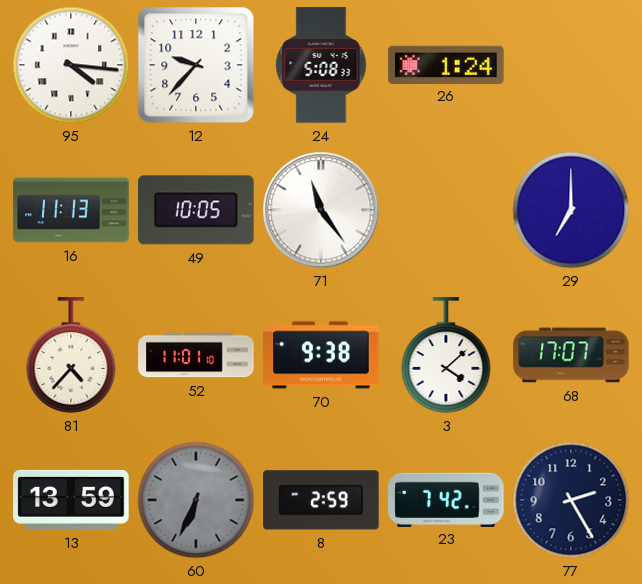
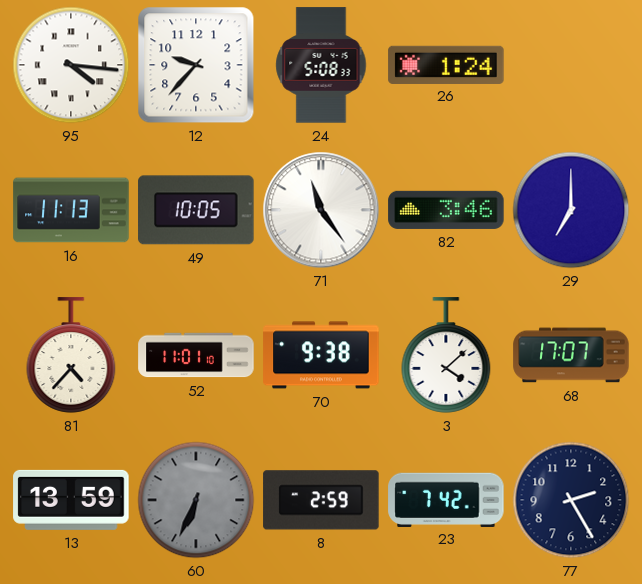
82: none -> 3:46
